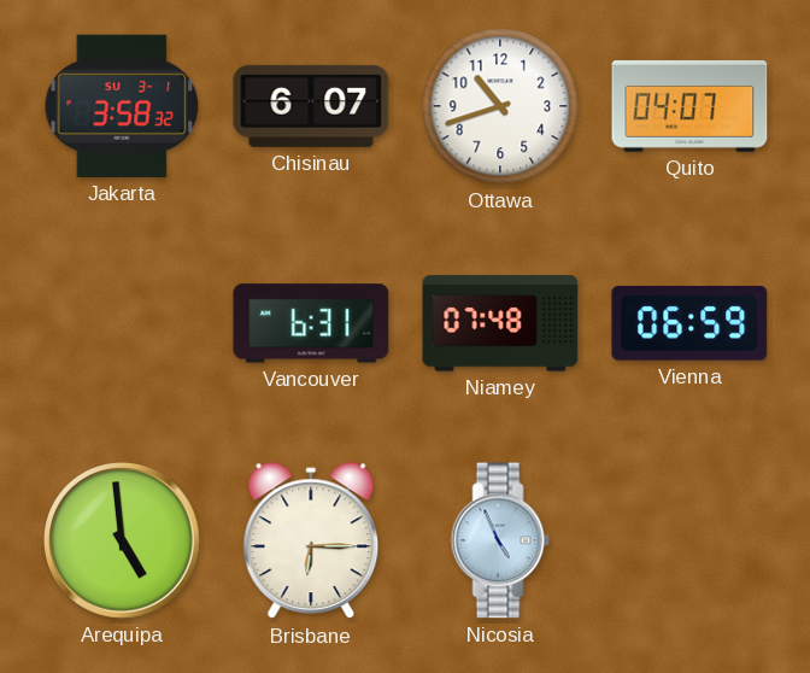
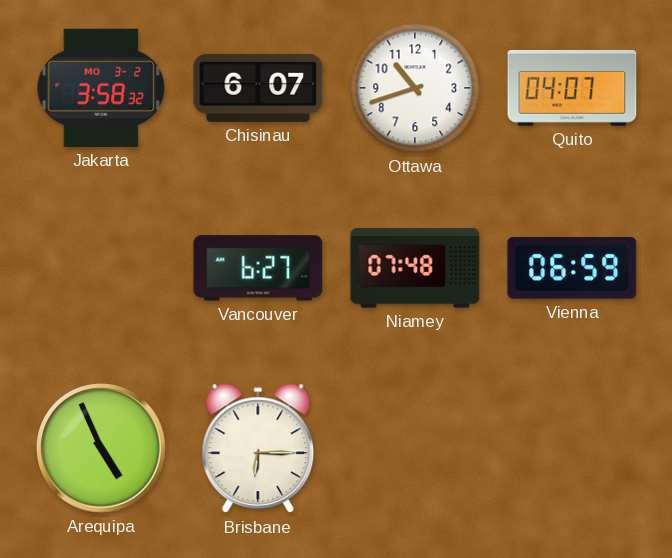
Jakarta date: SU 3-1 -> MO 3-2
Vancouver: 6:31 -> 6:27
Arequipa: 4:59 -> 4:56
Nicosia: 4:56 -> none
